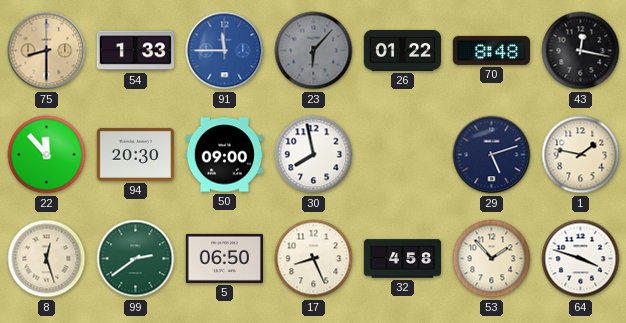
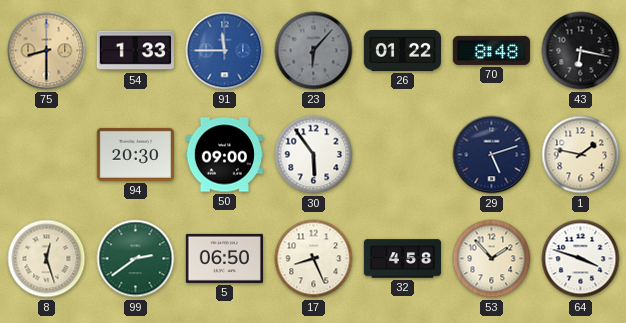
43: 12:17 -> 6:17
22: 11:53 -> none
30: 7:58 -> 5:54
